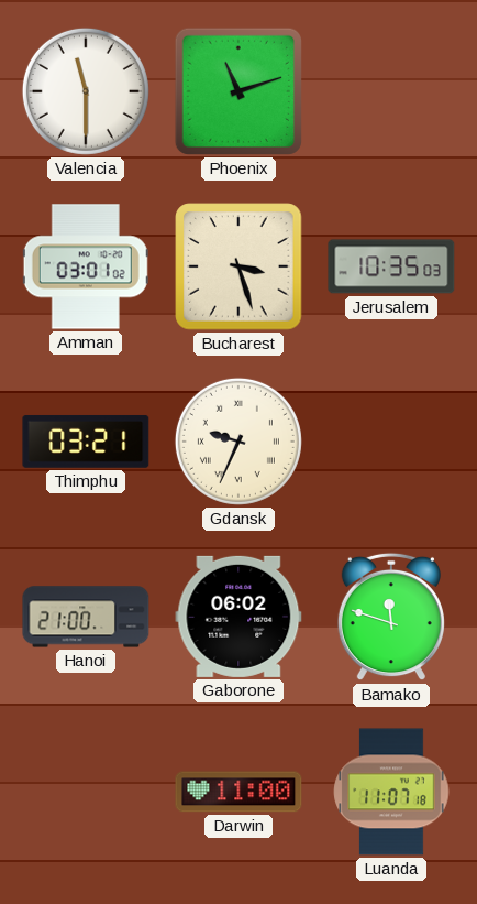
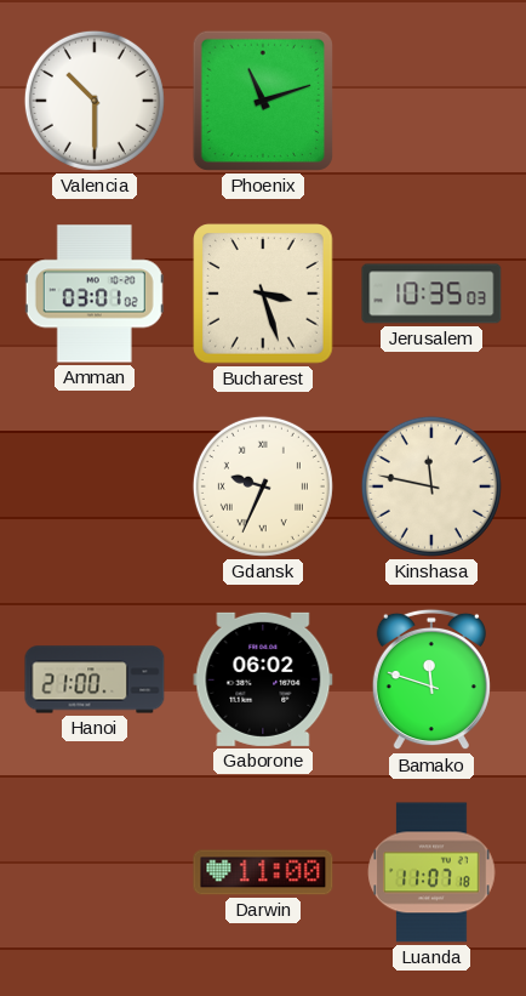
Valencia: 11:30 -> 10:30
Thimphu: 03:21 -> none
Kinshasa: none -> 11:47
